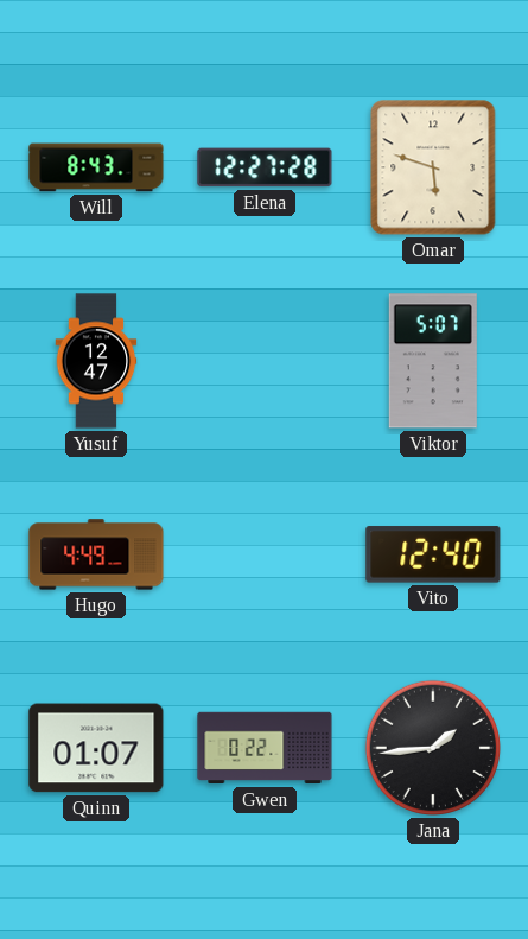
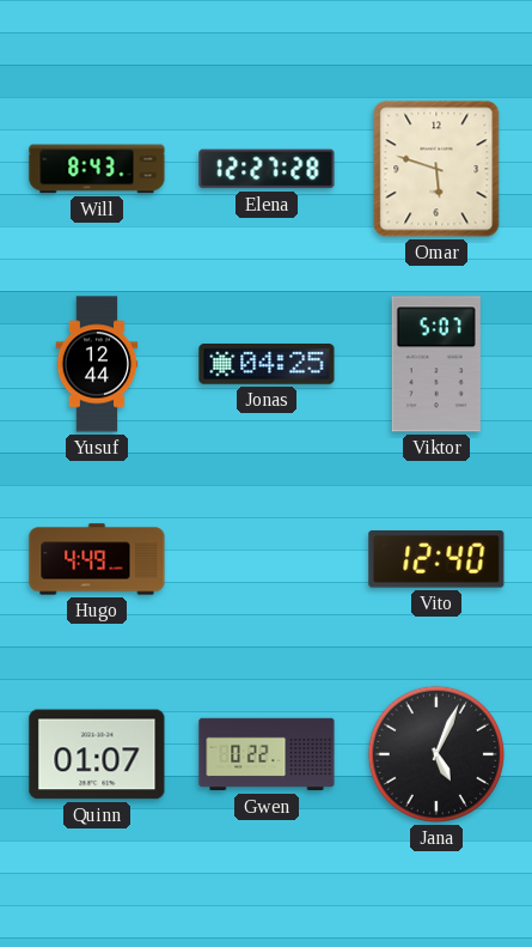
Yusuf: 12:47 -> 12:44
Jonas: none -> 04:25
Jana: 1:44 -> 5:04
